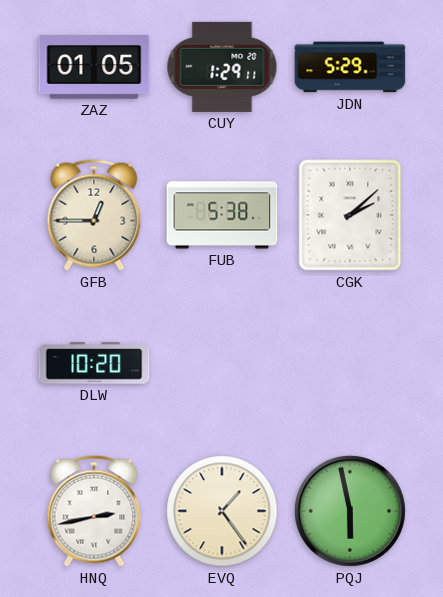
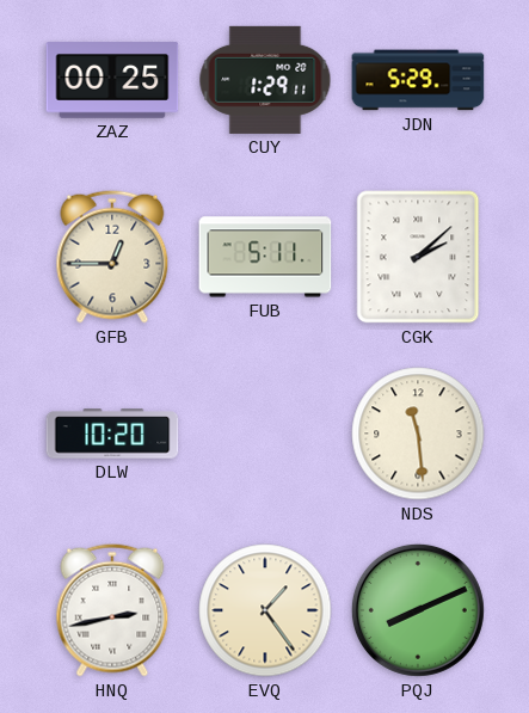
ZAZ: 01:05 -> 00:25
FUB: 5:38 -> 5:11
NDS: none -> 11:29
PQJ: 5:58 -> 8:11
